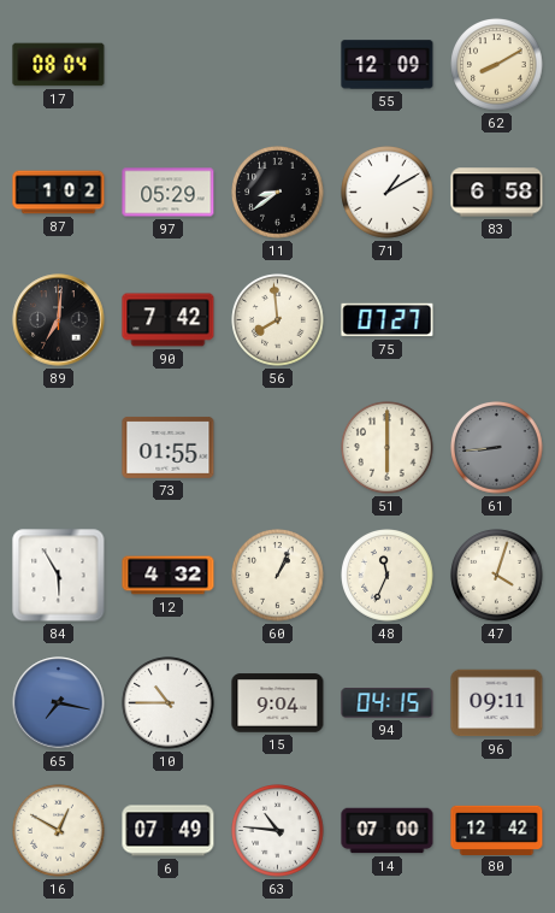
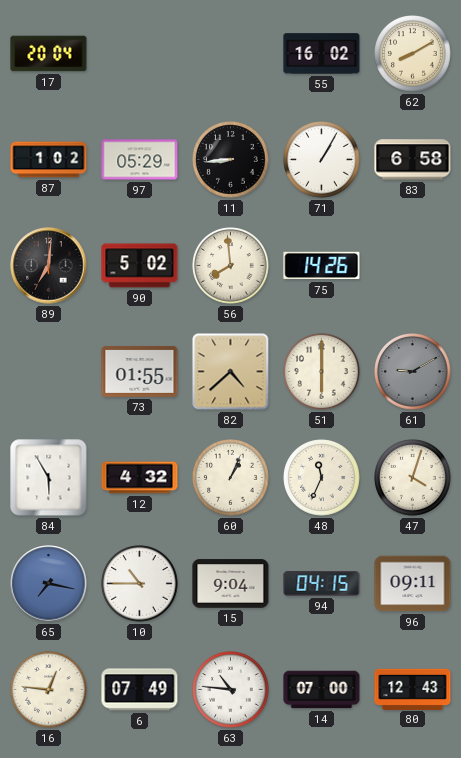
17: 08:04 -> 20:04
55: 12:09 -> 16:02
11: 8:39 -> 8:44
71: 1:10 -> 1:05
90: 7:42 -> 5:02
75: 07:27 -> 14:26
82: none -> 4:38
61: 8:44 -> 9:10
16: 12:50 -> 12:46
80: 12:42 -> 12:43
